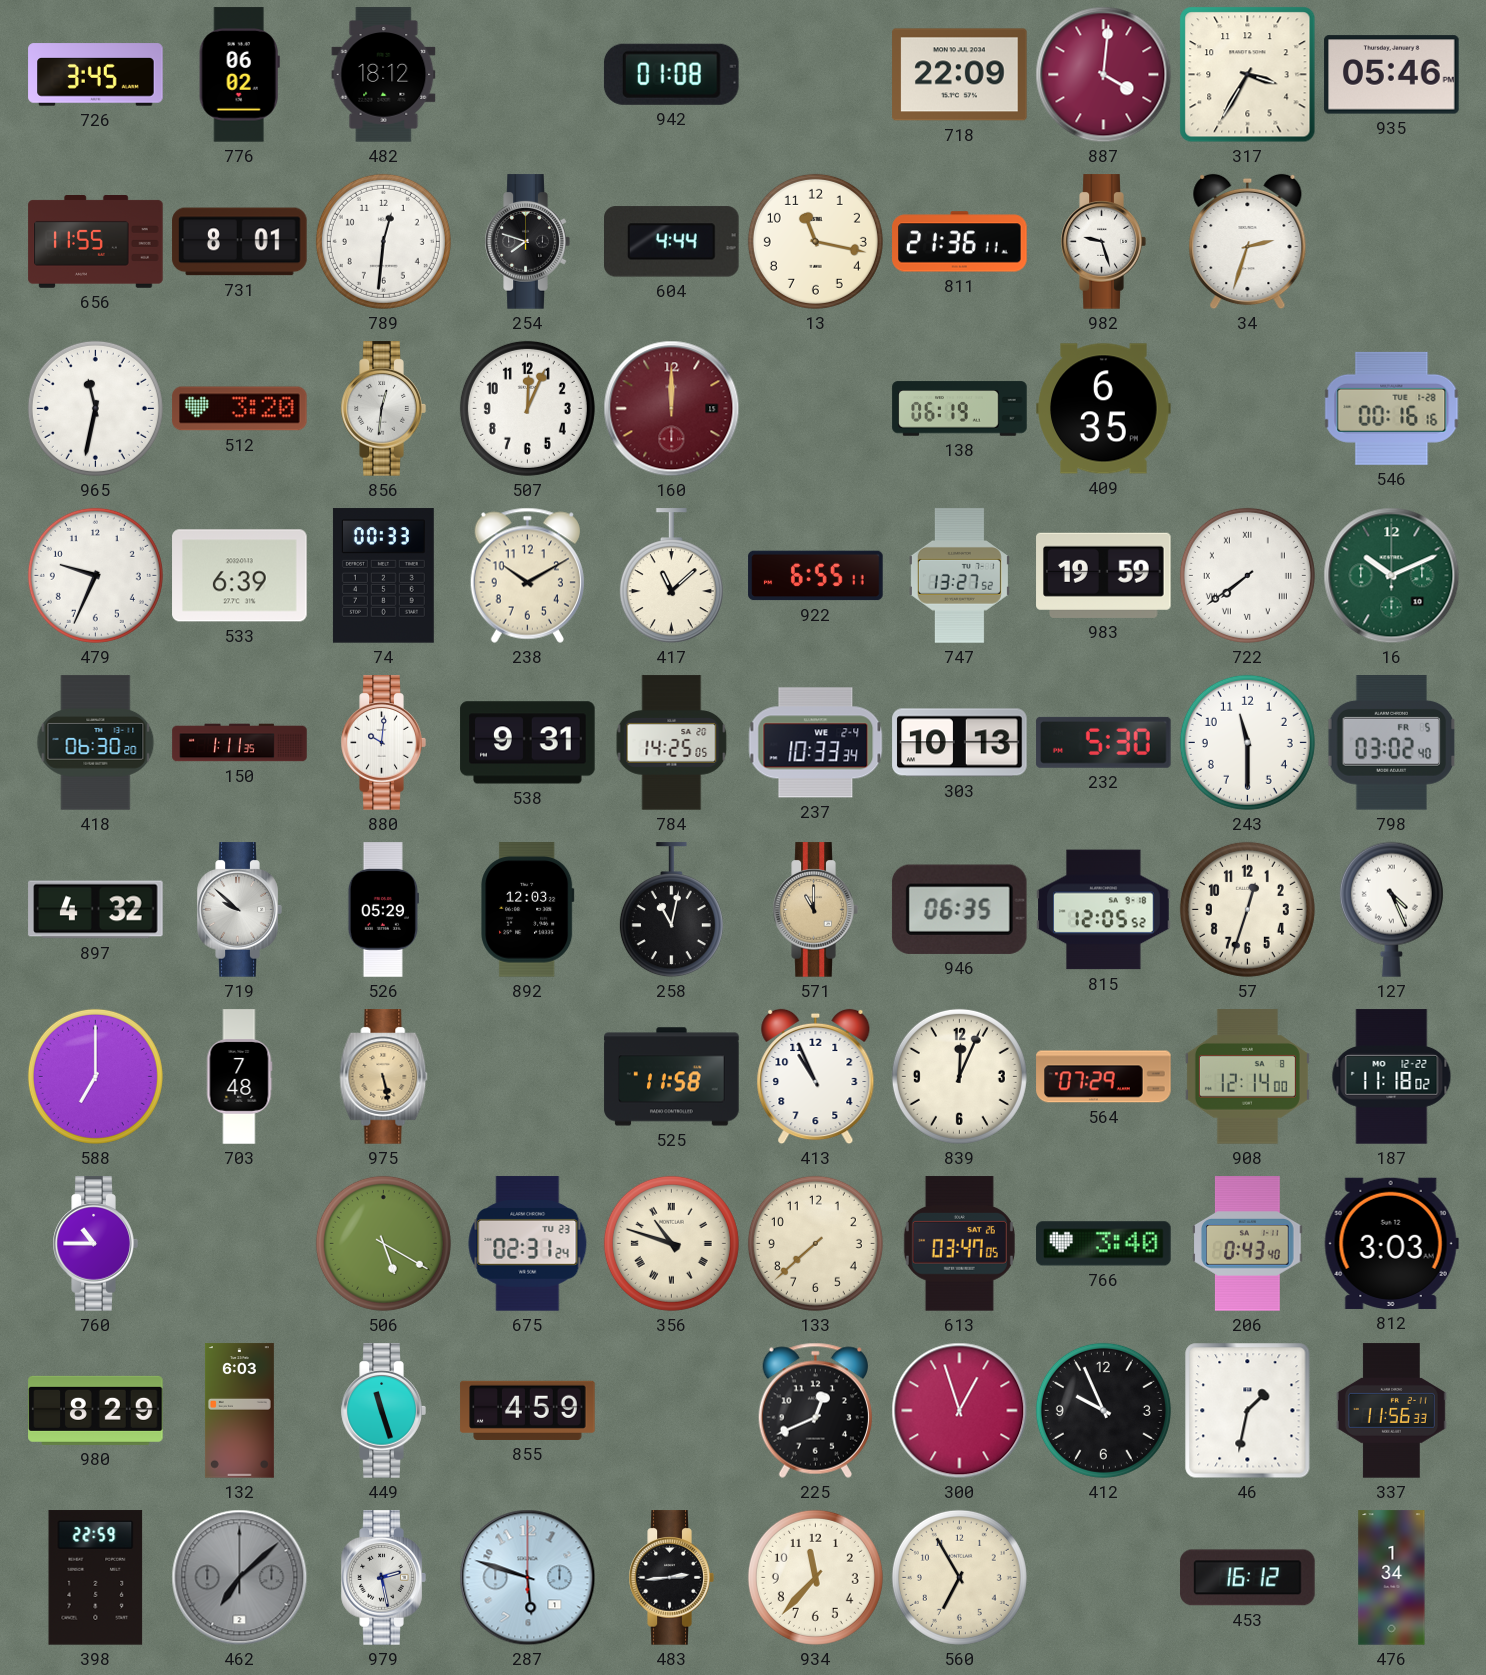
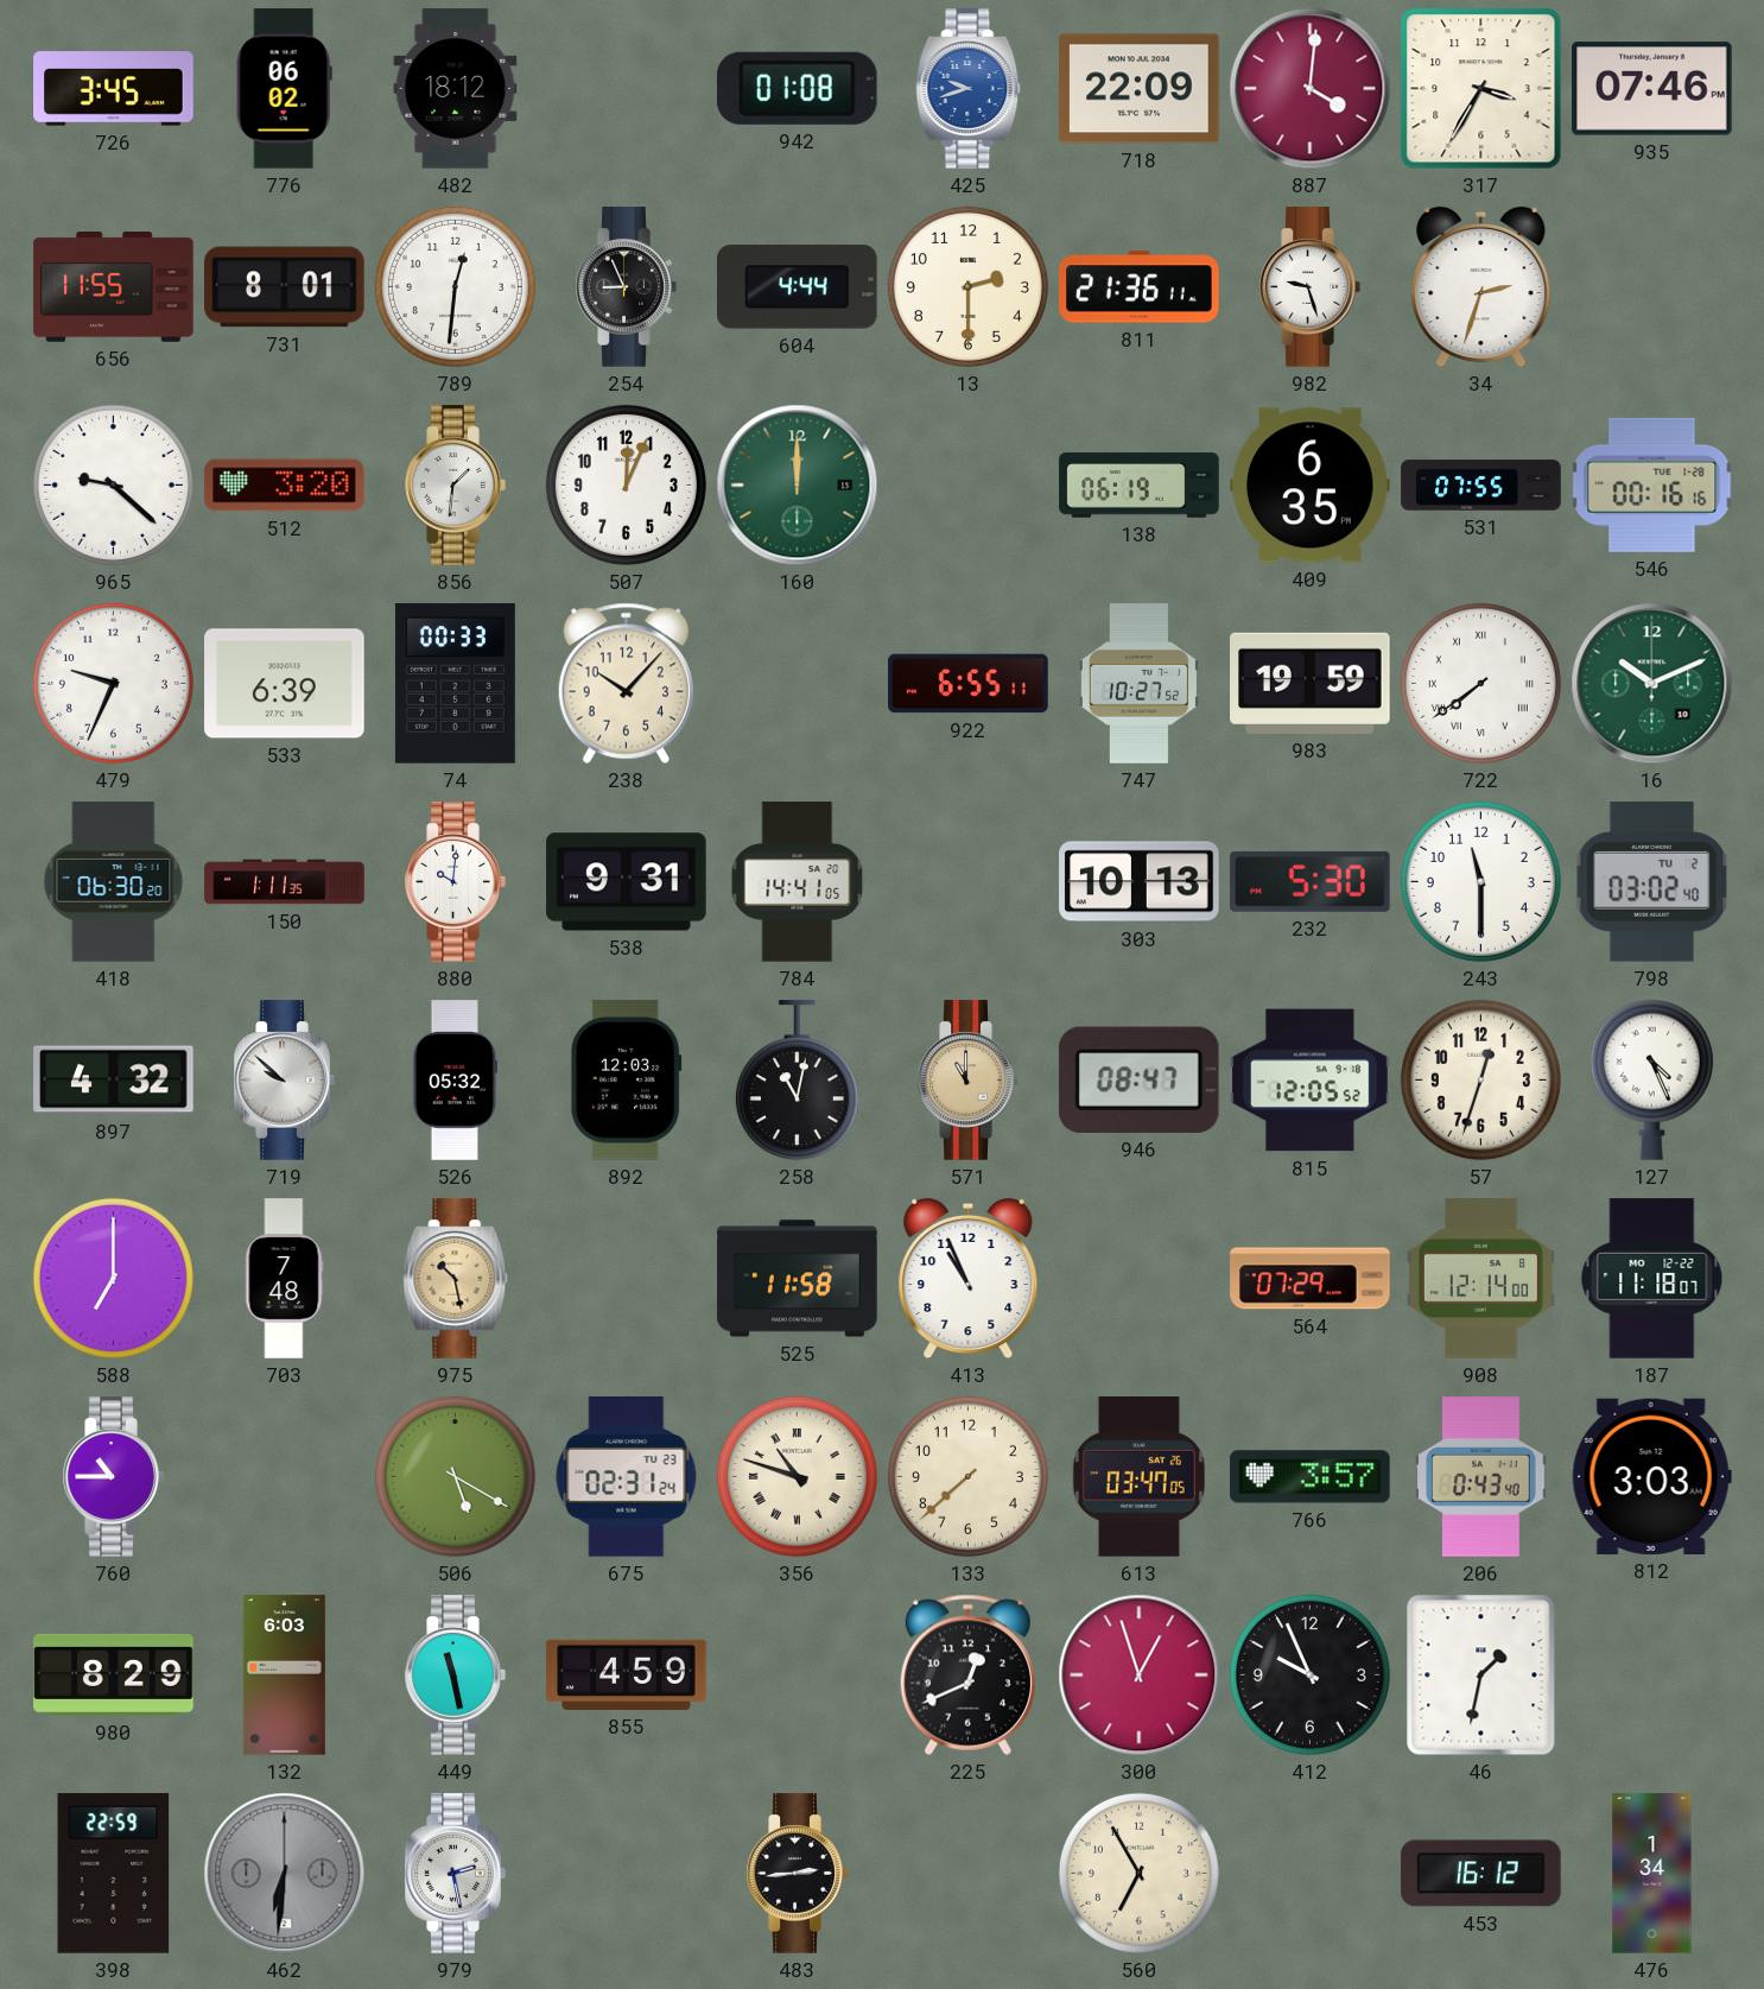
425: none -> 9:42
935: 05:46 -> 07:46
254: 7:48 -> 8:56
13: 11:17 -> 2:30
965: 11:32 -> 9:22
856: 12:31 -> 1:31
160 dial: burgundy -> green
531: none -> 07:55
238: 10:10 -> 10:07
417: 11:08 -> none
747: 13:27 -> 10:27
784: 14:25 -> 14:41
237: 10:33 -> none
798 date: FR 5 -> TU 2
526: 05:29 -> 05:32
946: 06:35 -> 08:47
975: 5:28 -> 10:28
839: 12:04 -> none
187: 11:18:02 -> 11:18:07
766: 3:40 -> 3:57
449: 11:27 -> 11:28
337: 11:56 -> none
462: 7:08 -> 6:31
287: 5:48 -> none
934: 11:37 -> none
